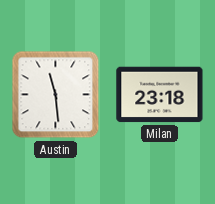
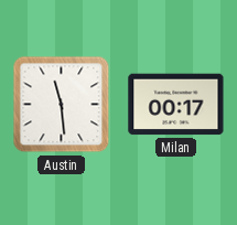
Milan: 23:18 -> 00:17
